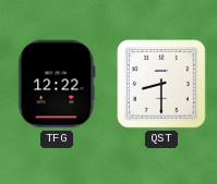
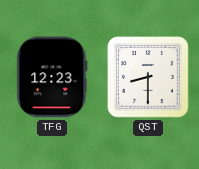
TFG: 12:22 -> 12:23
